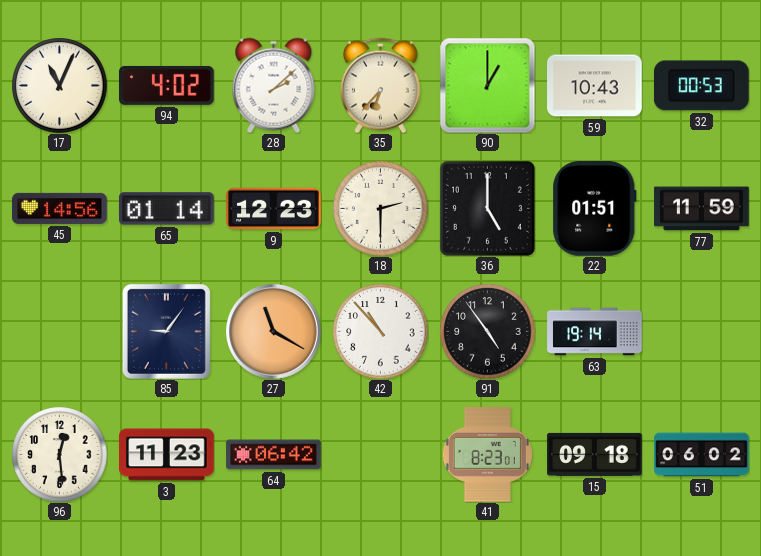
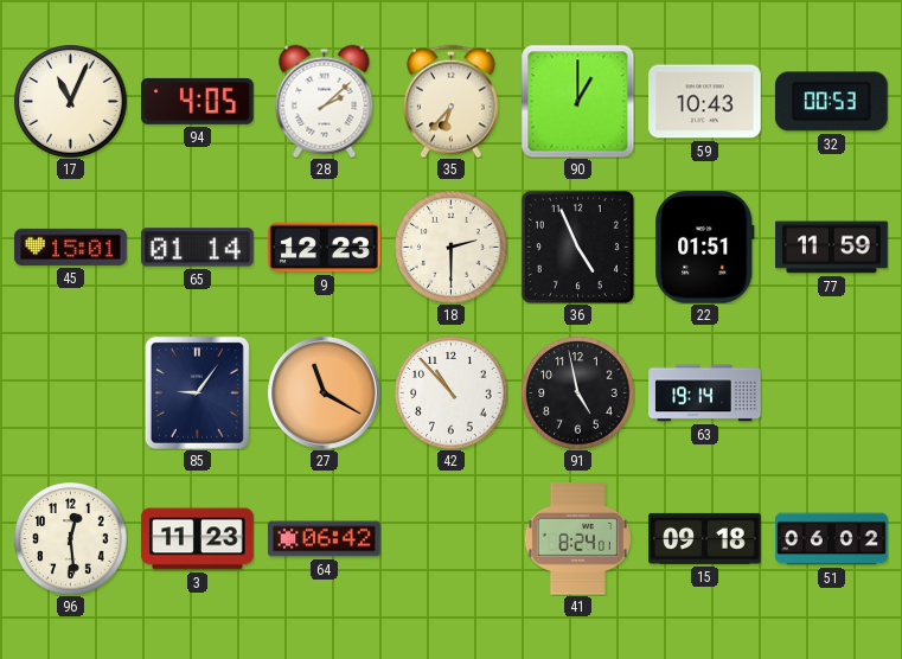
94: 4:02 -> 4:05
45: 14:56 -> 15:01
36: 5:00 -> 4:56
91: 4:54 -> 4:58
41: 8:23 -> 8:24
